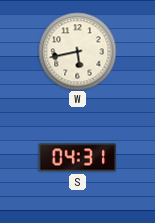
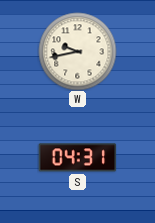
W: 5:43 -> 9:43
